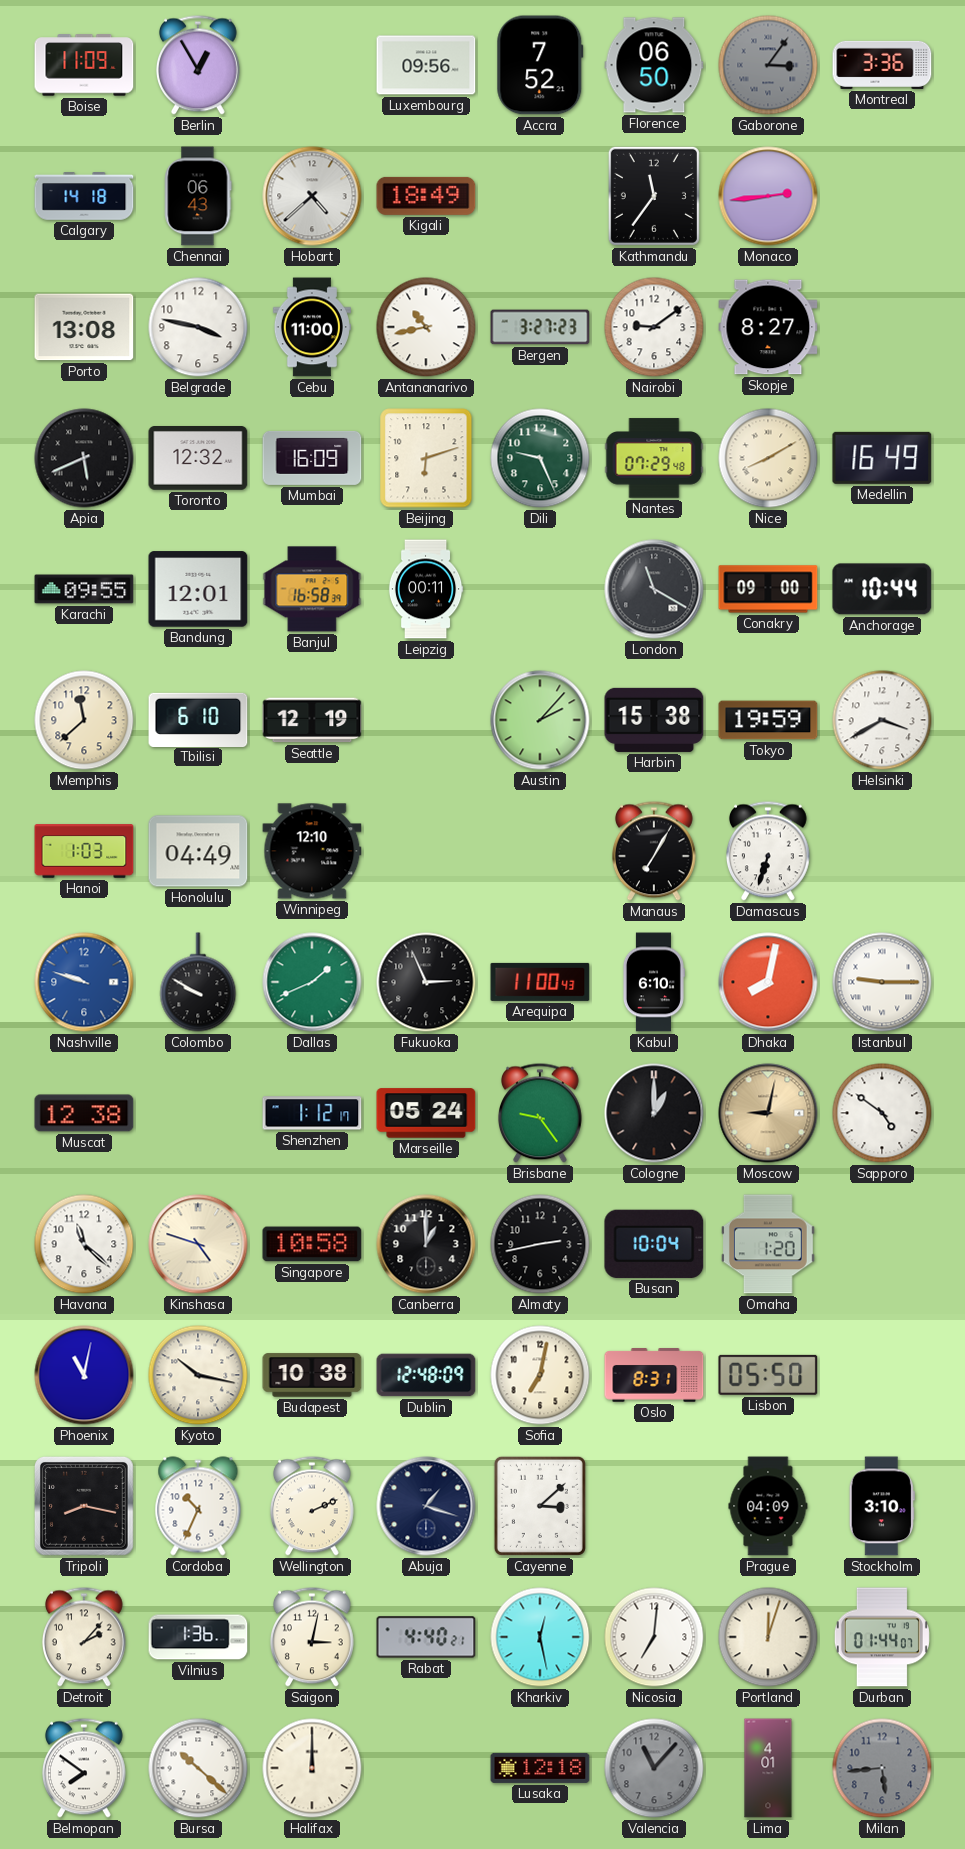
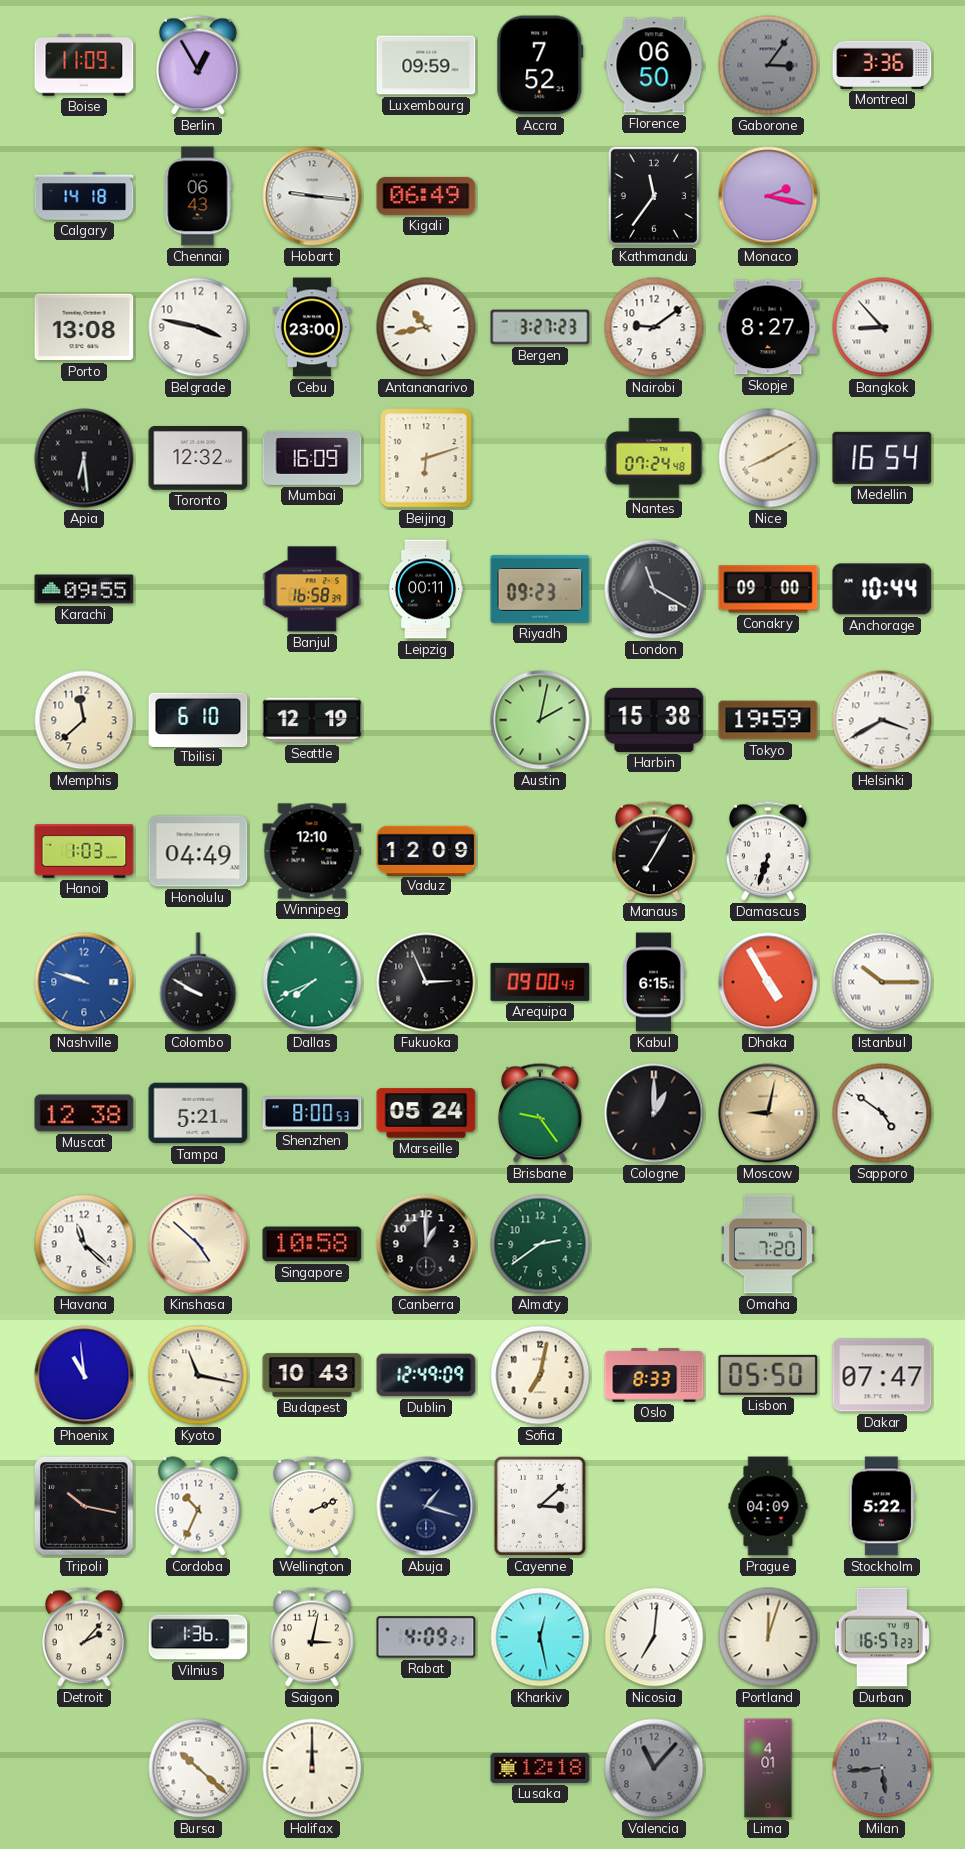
Luxembourg: 09:56 -> 09:59
Hobart: 4:38 -> 9:16
Kigali: 18:49 -> 06:49
Monaco: 2:44 -> 2:17
Cebu: 11:00 -> 23:00
Bangkok: none -> 8:53
Apia: 5:41 -> 6:29
Dili: 9:26 -> none
Nantes: 07:29 -> 07:24
Medellin: 16:49 -> 16:54
Bandung: 12:01 -> none
Riyadh: none -> 09:23
Austin: 2:07 -> 2:02
Vaduz: none -> 12:09
Dallas: 1:41 -> 7:41
Arequipa: 11:00 -> 09:00
Kabul: 6:10 -> 6:15
Dhaka: 8:02 -> 4:55
Istanbul: 9:15 -> 10:15
Tampa: none -> 5:21
Shenzhen: 1:12 -> 8:00
Kinshasa: 4:48 -> 4:52
Almaty: 2:43 -> 2:39
Almaty dial: black -> green
Busan: 10:04 -> none
Omaha: 1:20 -> 7:20
Phoenix: 11:02 -> 10:59
Kyoto: 10:17 -> 11:17
Budapest: 10:38 -> 10:43
Dublin: 12:48 -> 12:49
Oslo: 8:31 -> 8:33
Dakar: none -> 07:47
Tripoli: 8:17 -> 10:17
Stockholm: 3:10 -> 5:22
Rabat: 4:40 -> 4:09
Durban: 01:44 -> 16:57
Belmopan: 7:51 -> none
